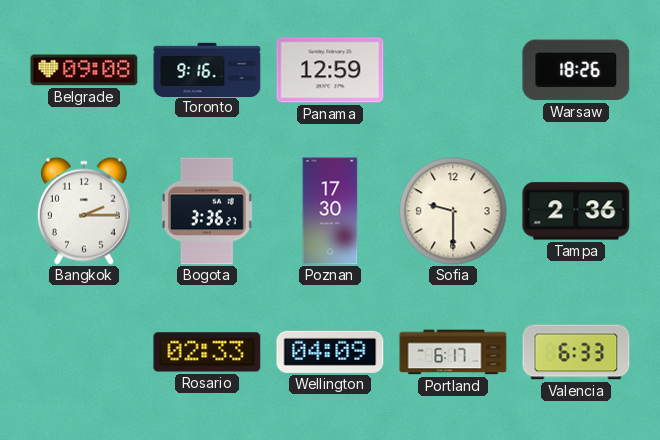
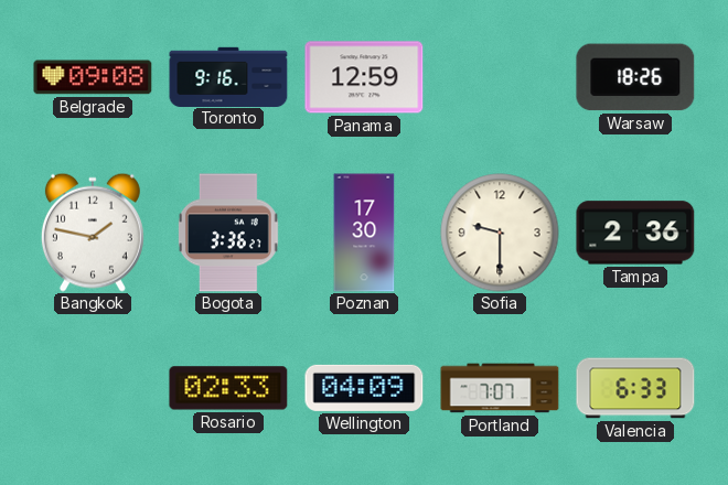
Bangkok: 2:15 -> 1:47
Portland: 6:17 -> 7:07
